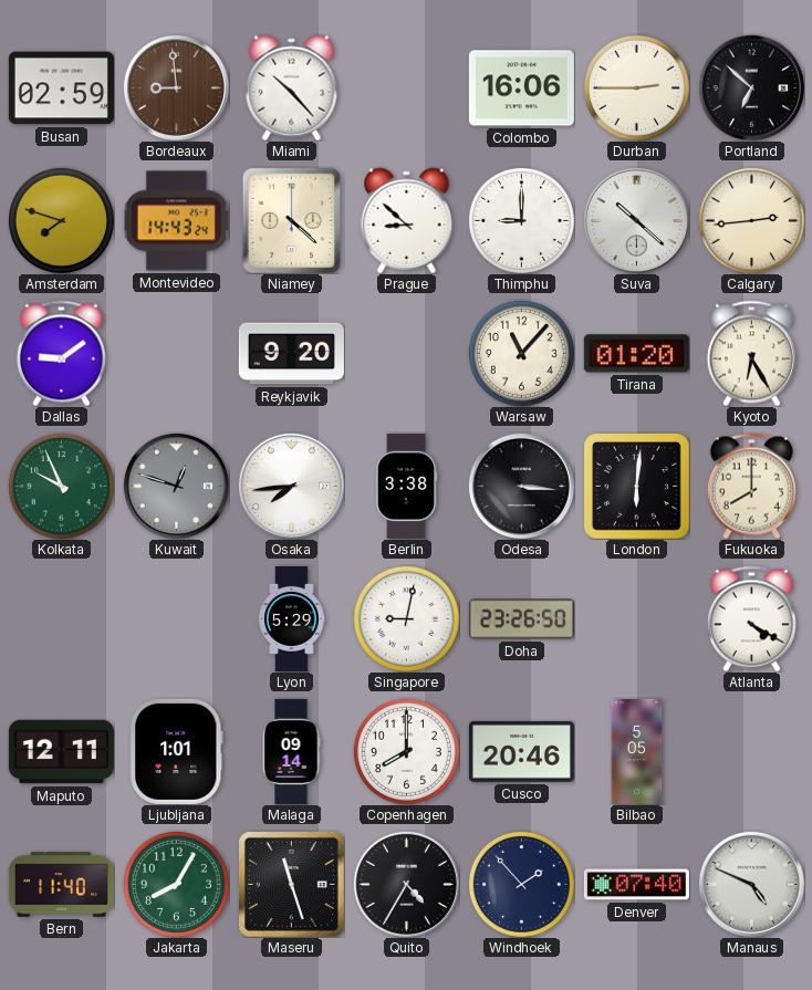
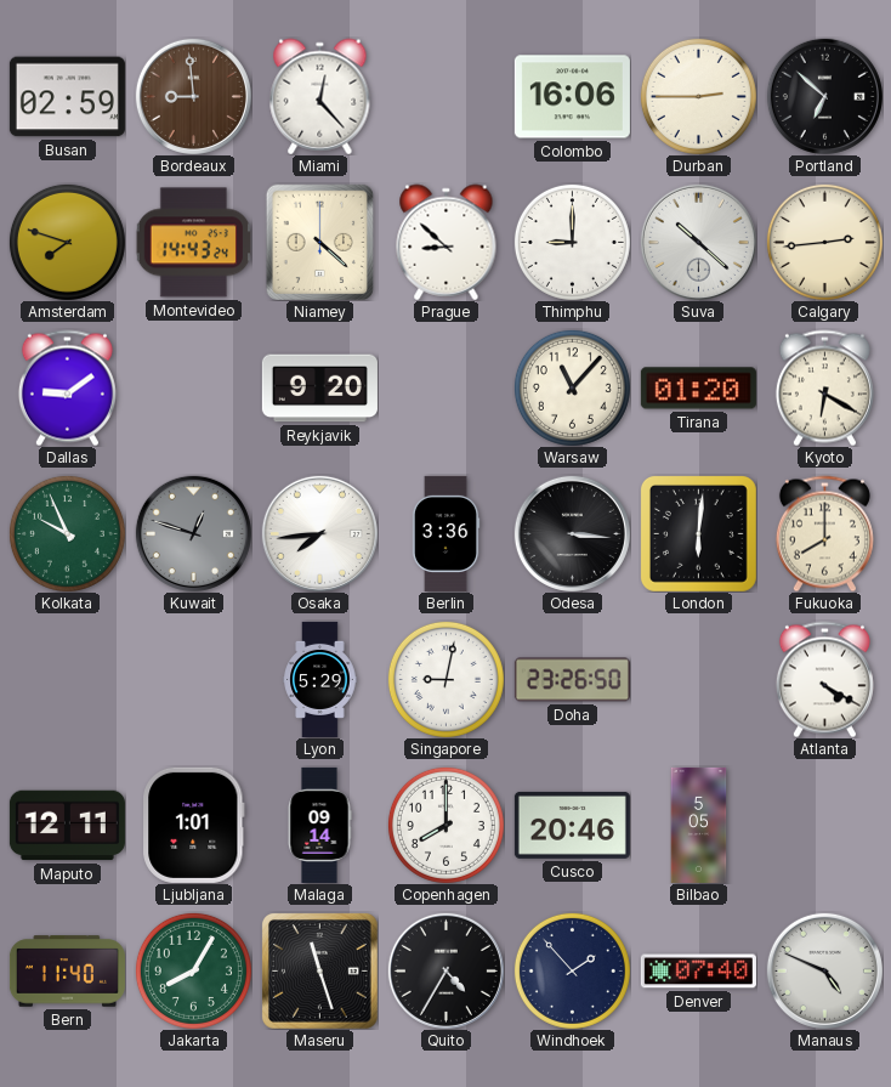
Miami: 10:23 -> 12:23
Kyoto: 6:25 -> 6:20
Berlin: 3:38 -> 3:36
